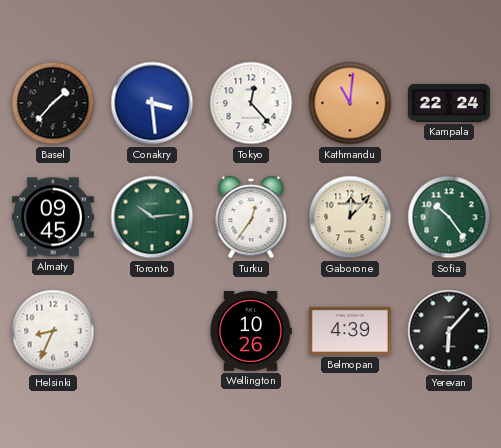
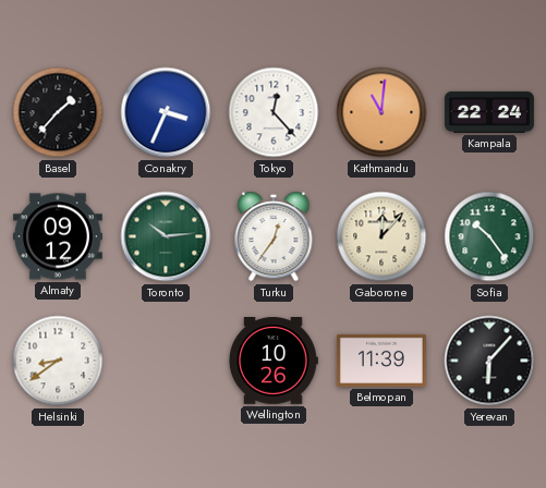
Conakry: 3:29 -> 3:34
Almaty: 09:45 -> 09:12
Helsinki: 8:34 -> 8:39
Belmopan: 4:39 -> 11:39
